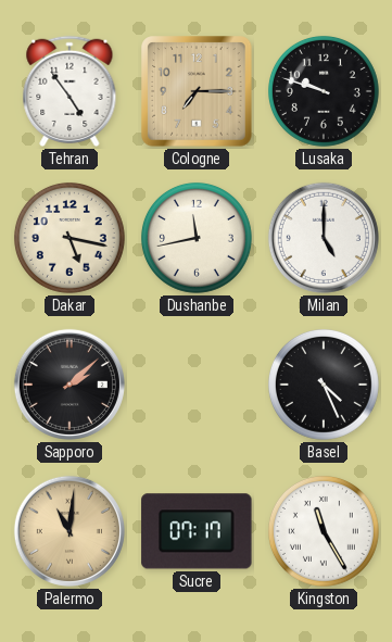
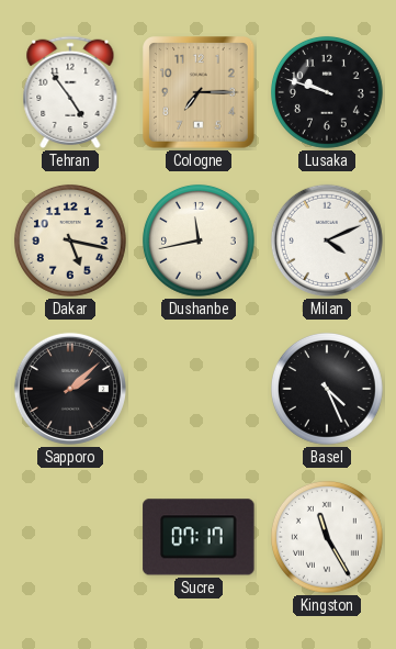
Milan: 5:00 -> 4:11
Palermo: 11:01 -> none
